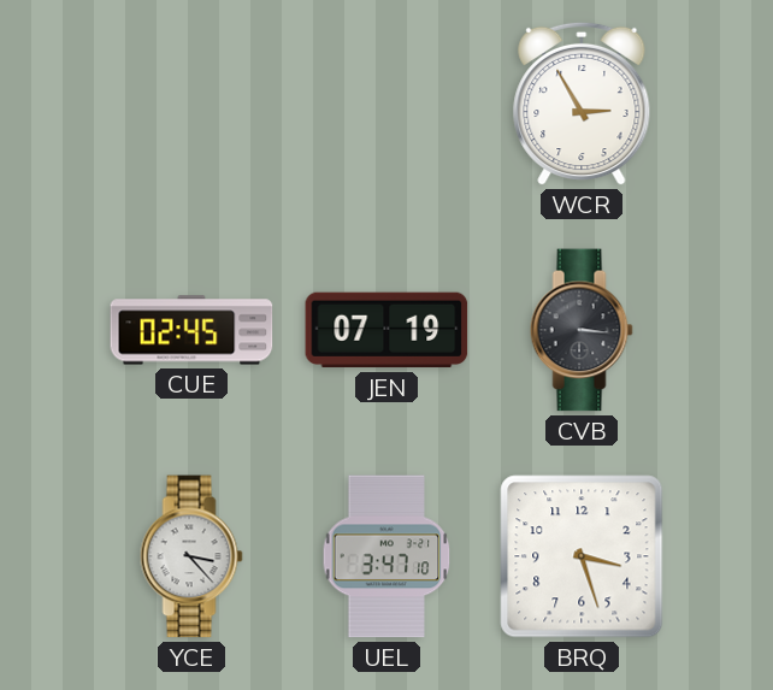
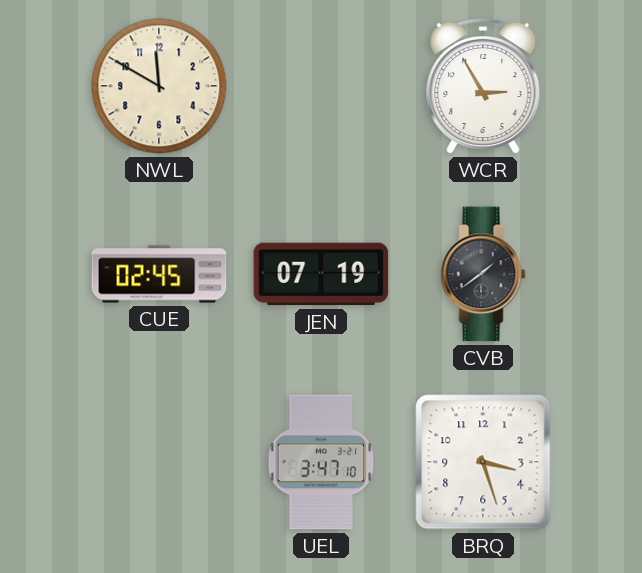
NWL: none -> 11:50
CVB: 3:16 -> 1:39
YCE: 3:23 -> none
